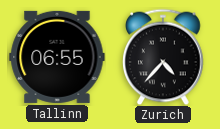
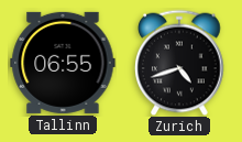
Zurich: 4:37 -> 4:42
